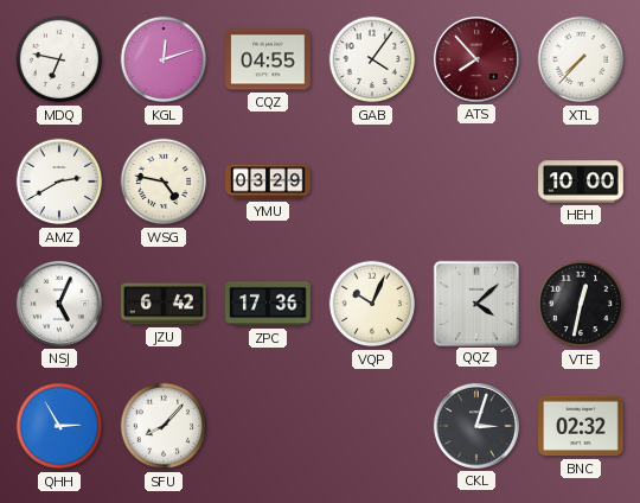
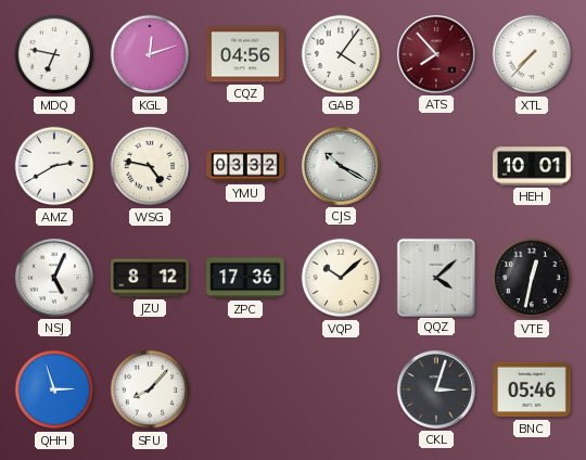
CQZ: 04:55 -> 04:56
YMU: 03:29 -> 03:32
CJS: none -> 10:20
HEH: 10:00 -> 10:01
JZU: 6:42 -> 8:12
VQP: 10:04 -> 10:08
QHH: 2:55 -> 2:57
BNC: 02:32 -> 05:46
